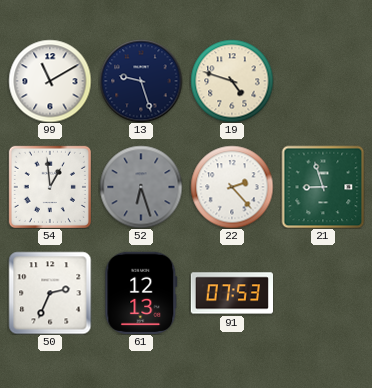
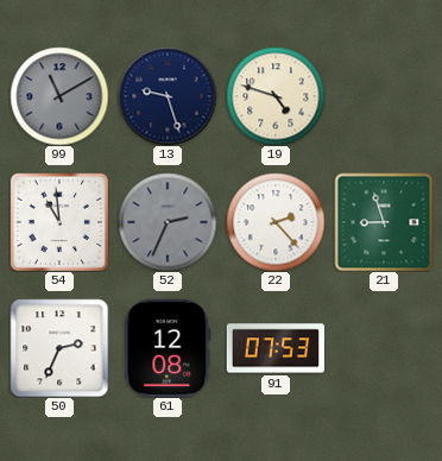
99 dial: white -> grey
54: 12:59 -> 10:59
52: 6:27 -> 2:34
61: 12:13 -> 12:08
